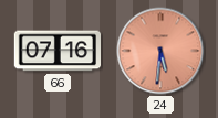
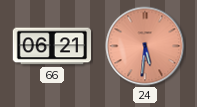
66: 07:16 -> 06:21
